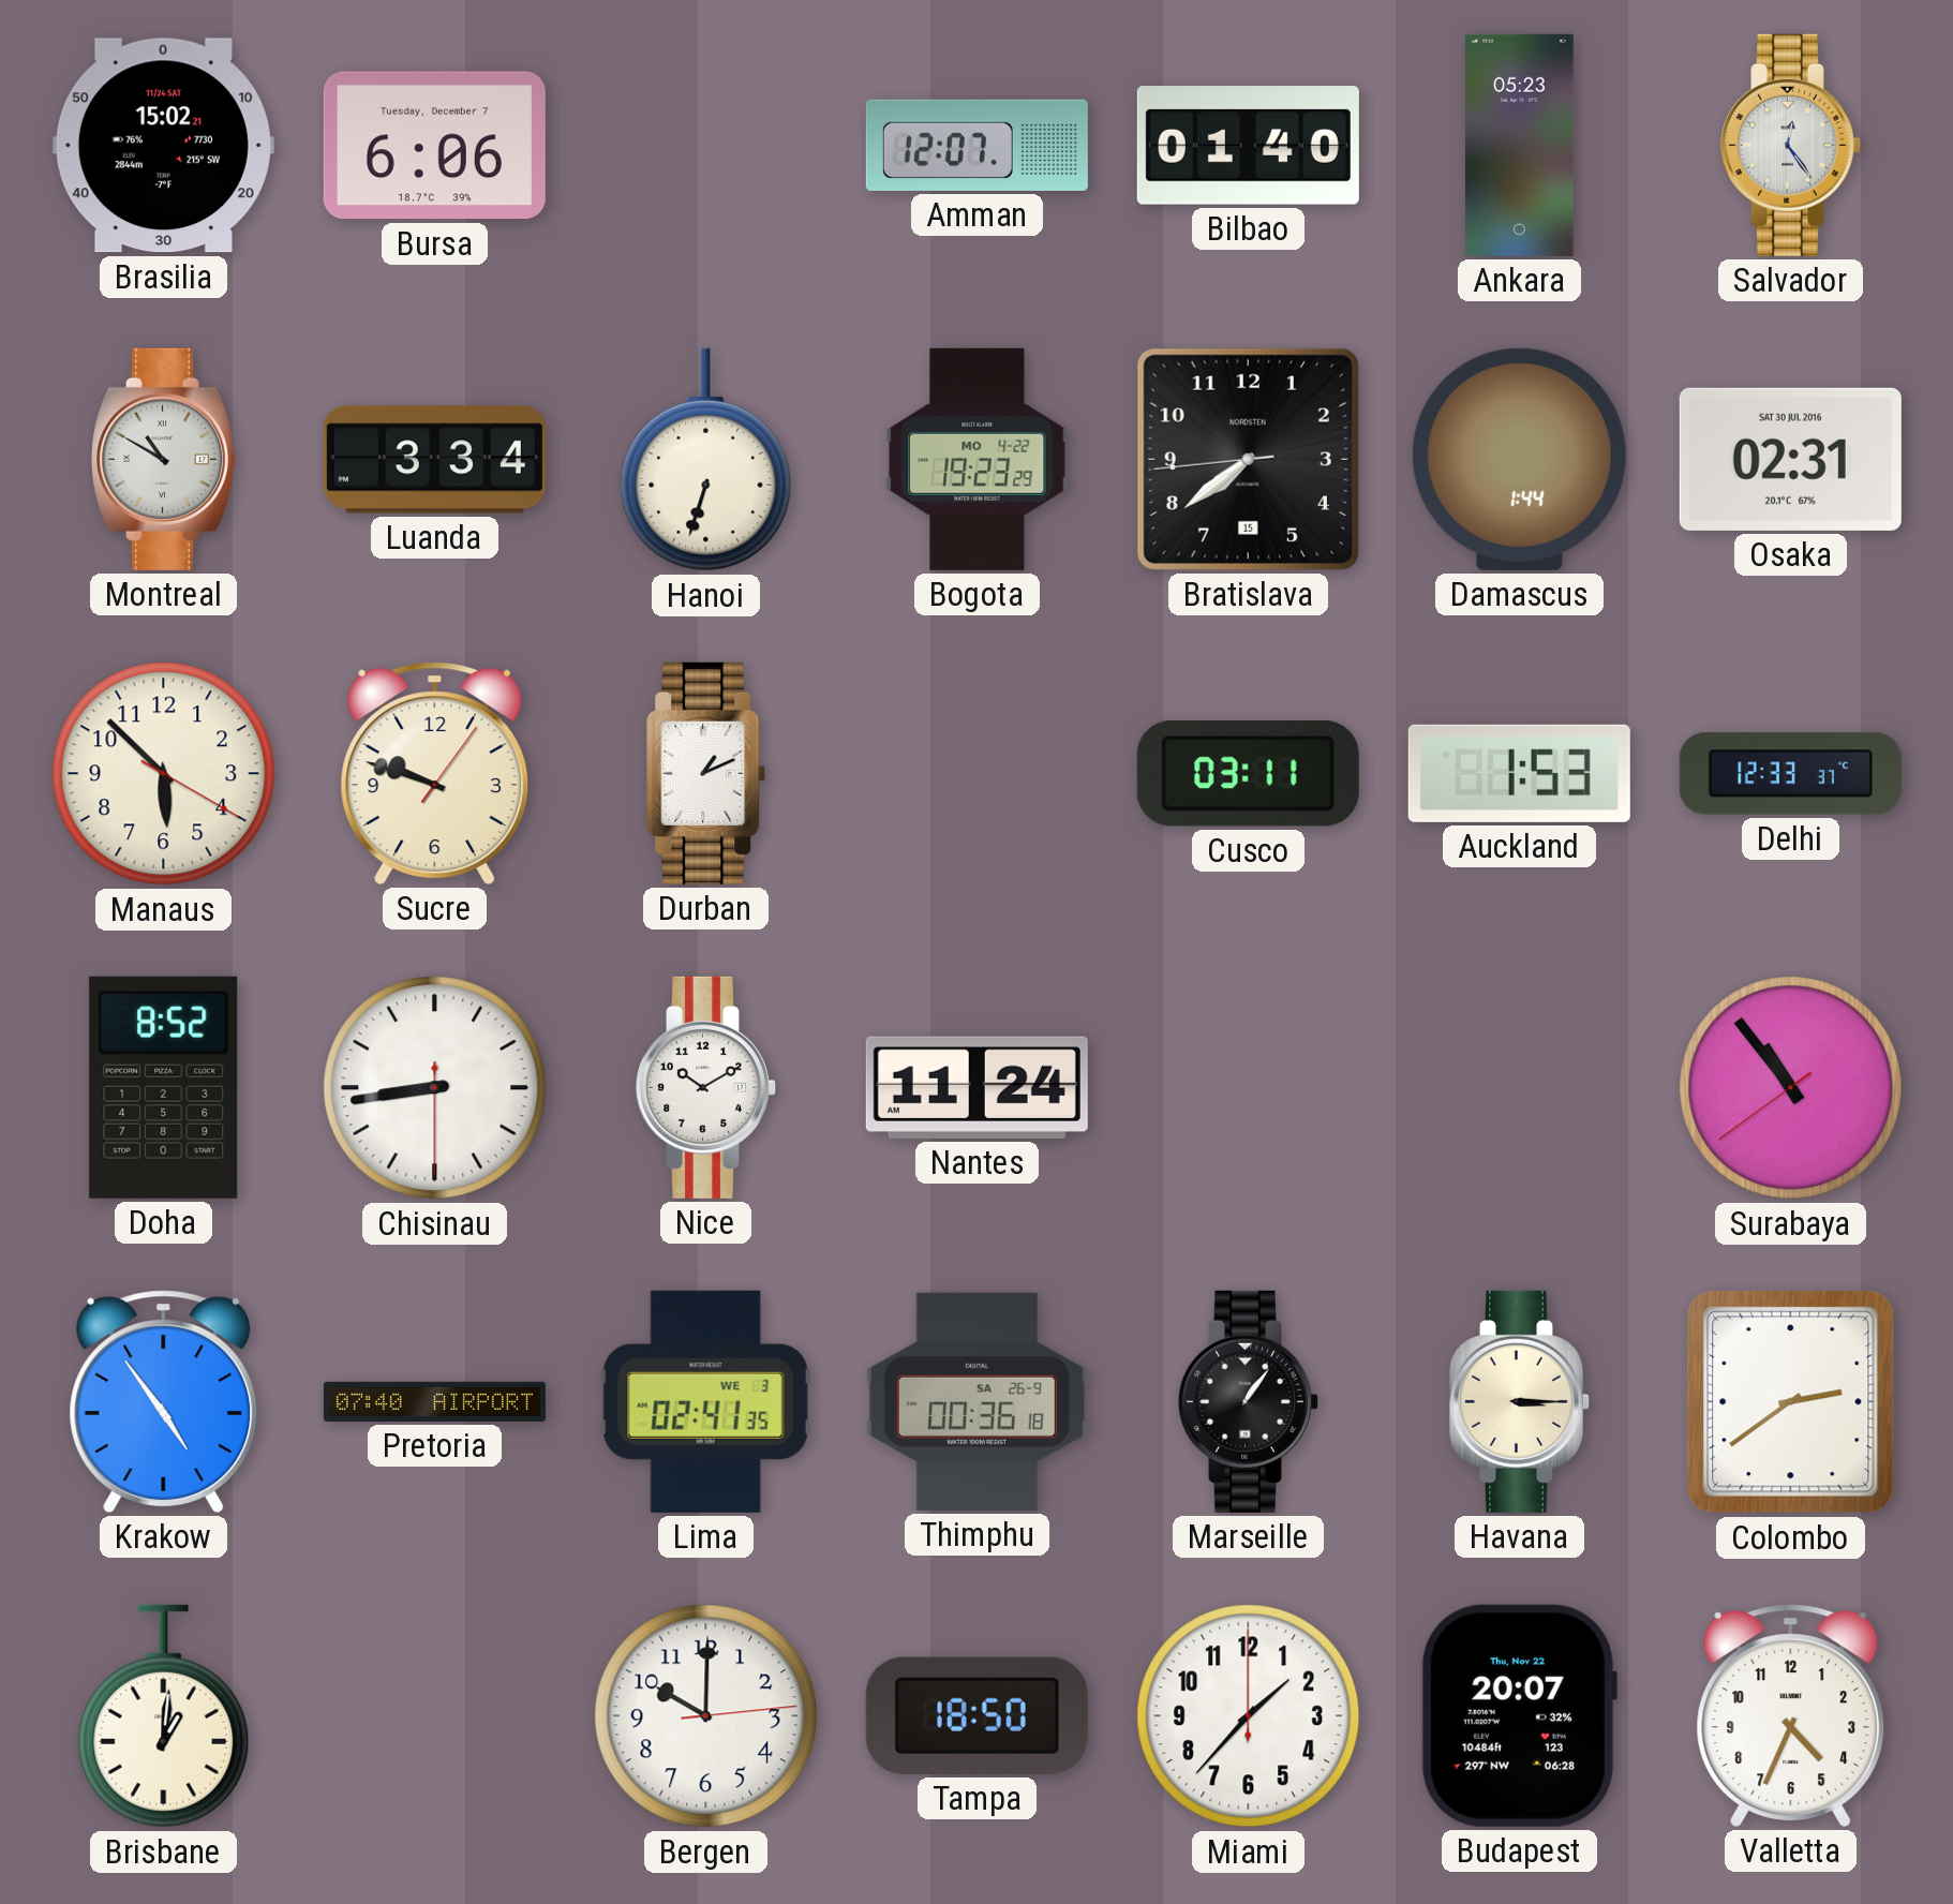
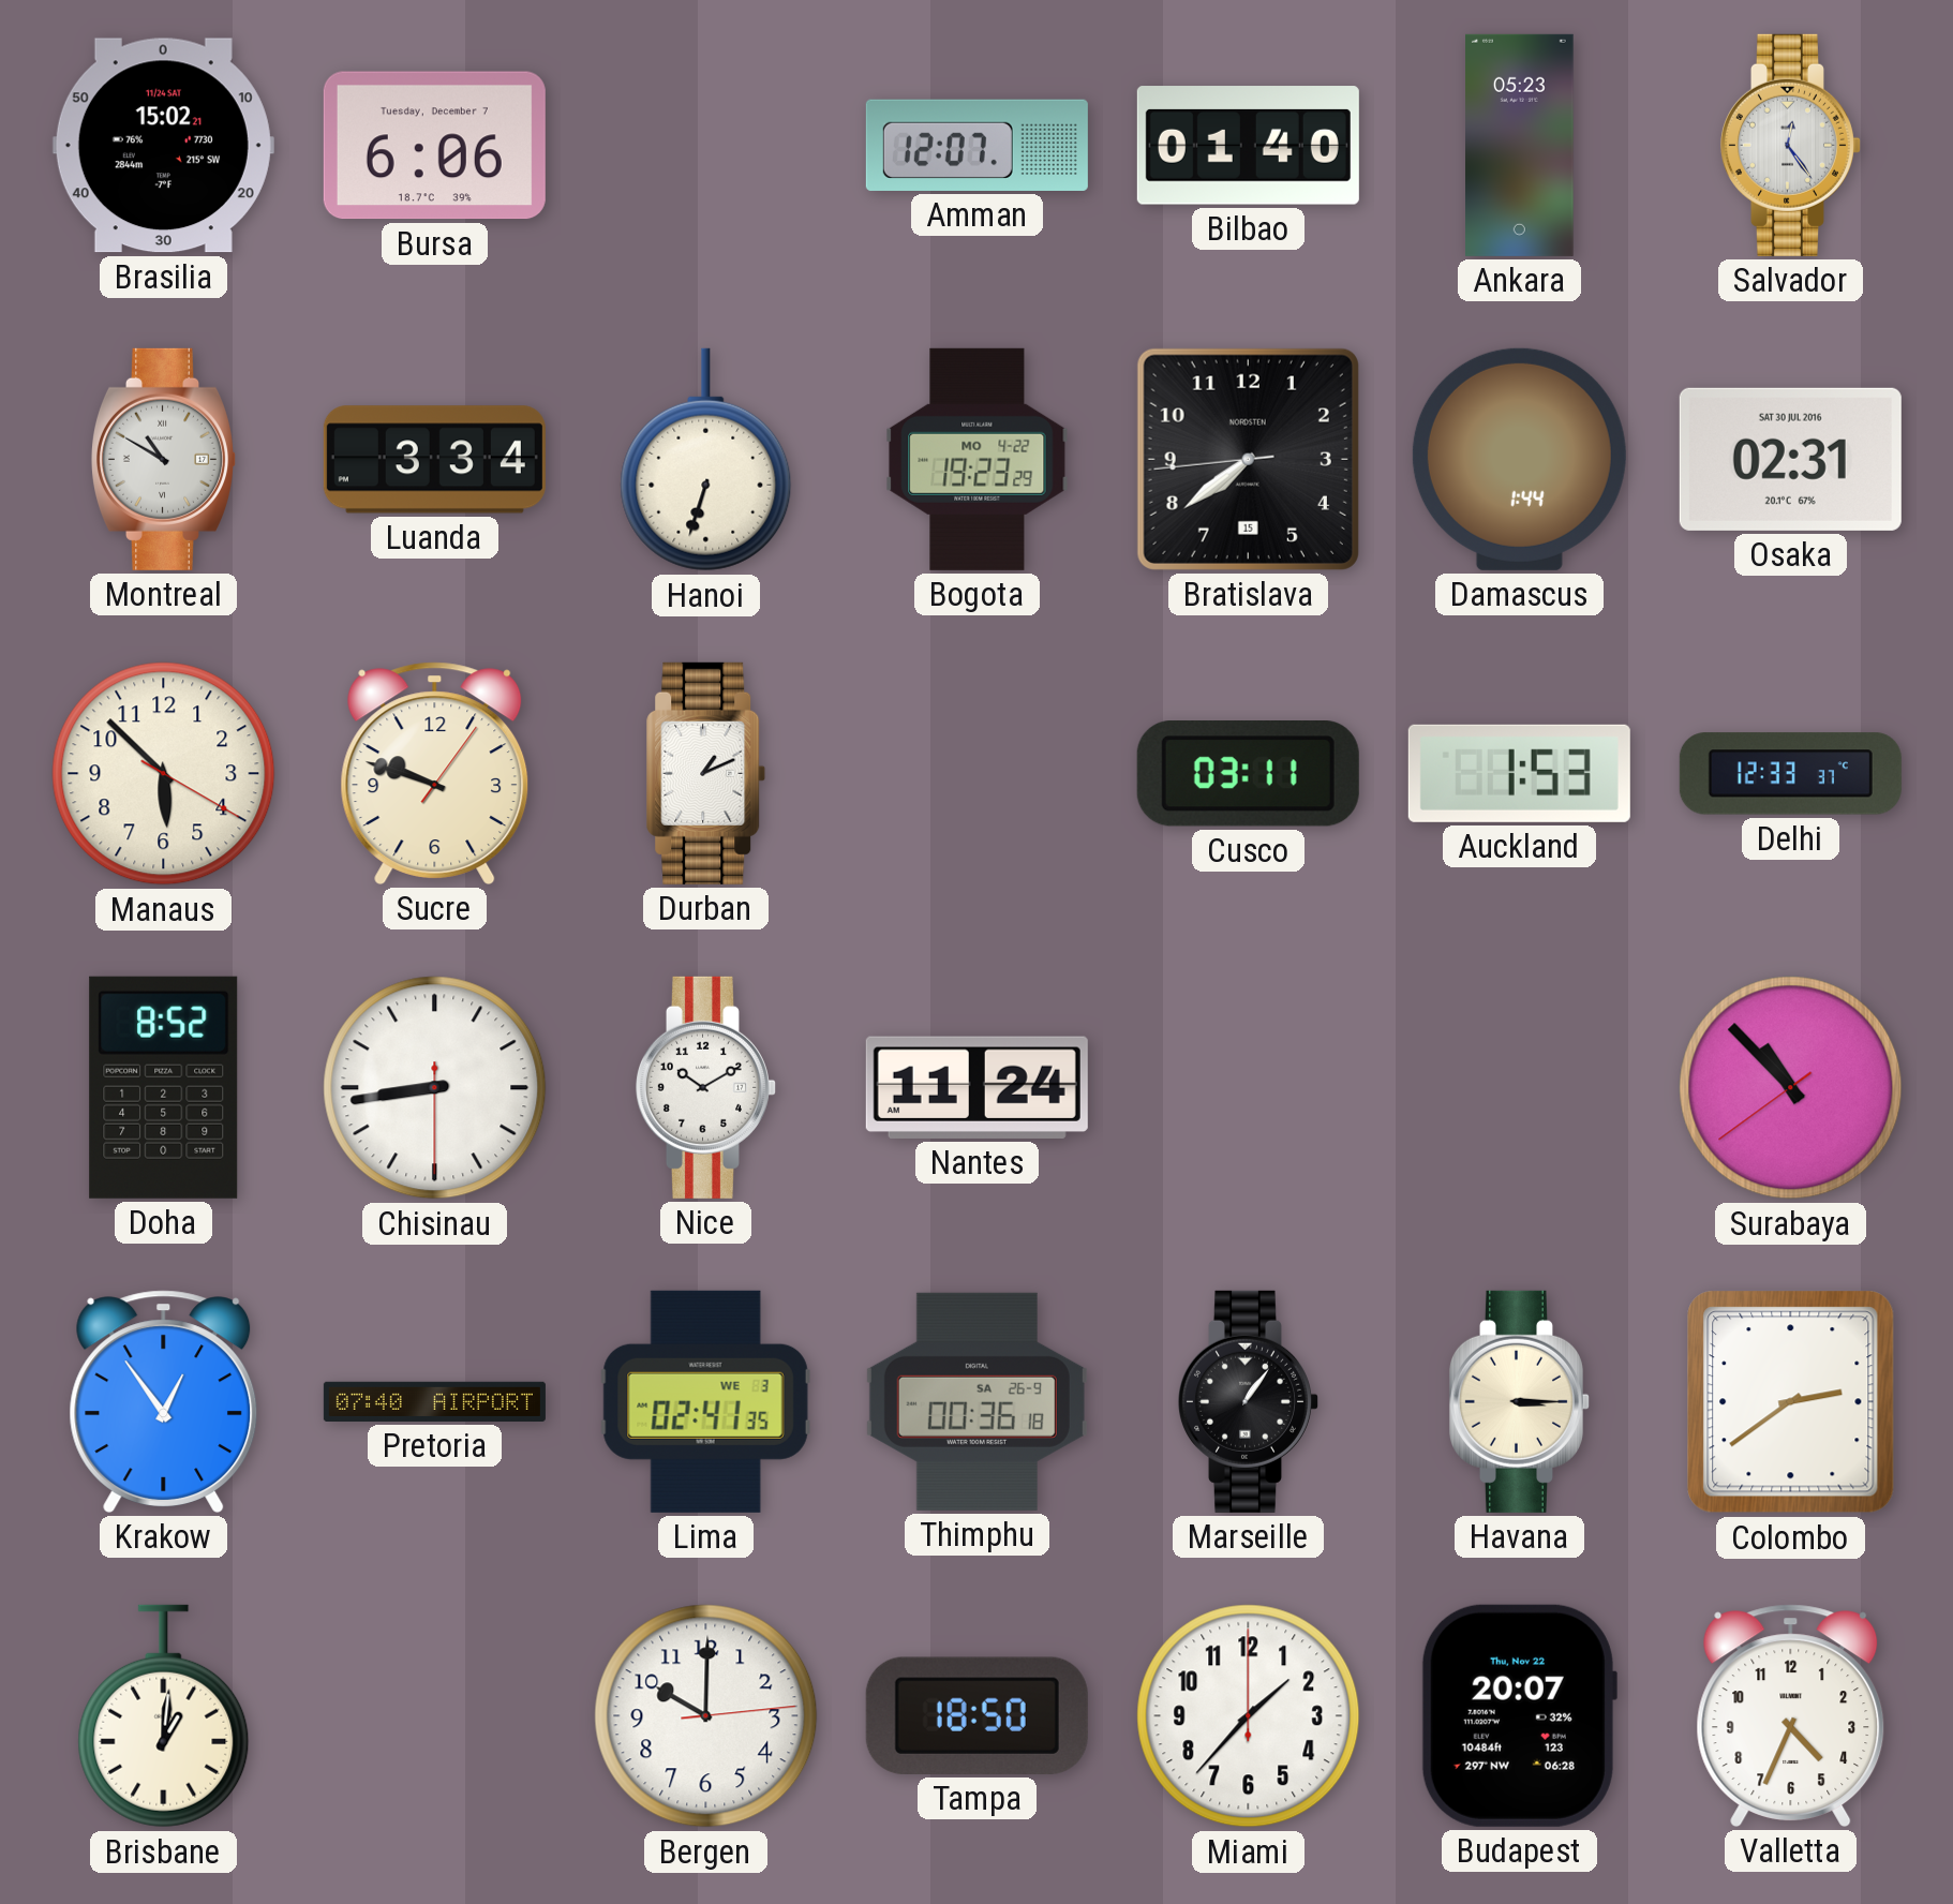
Surabaya: 10:53 -> 10:52
Krakow: 4:54 -> 12:54
